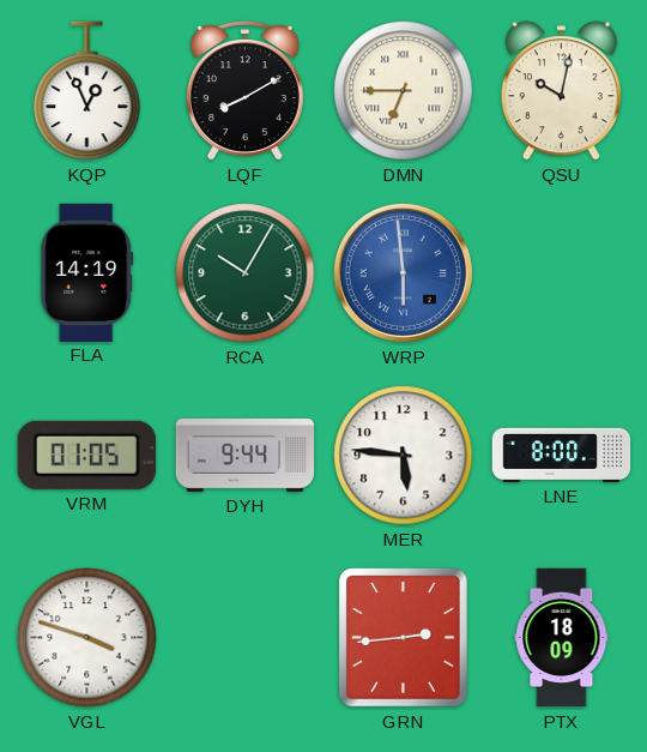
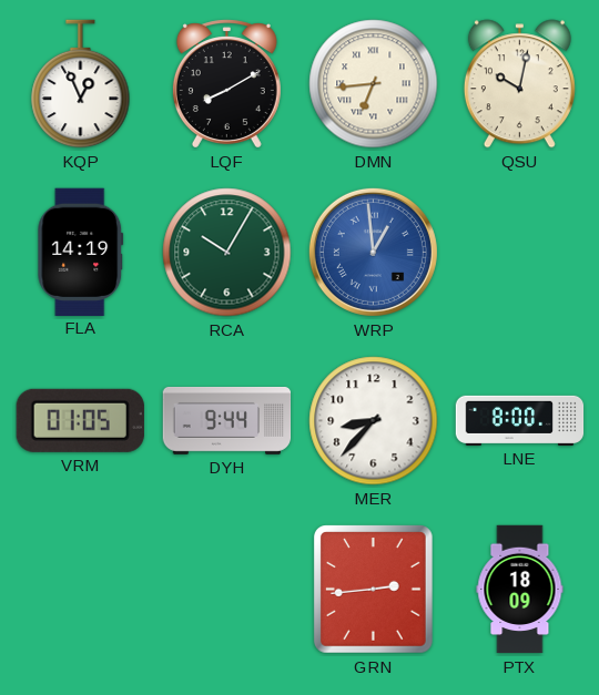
DMN: 6:45 -> 6:44
WRP: 5:59 -> 12:59
MER: 5:46 -> 8:37
VGL: 3:48 -> none
